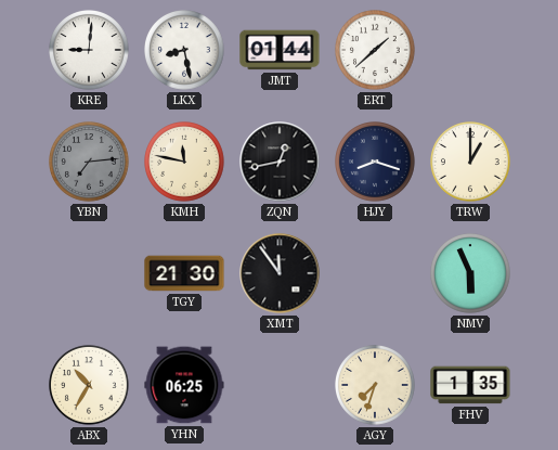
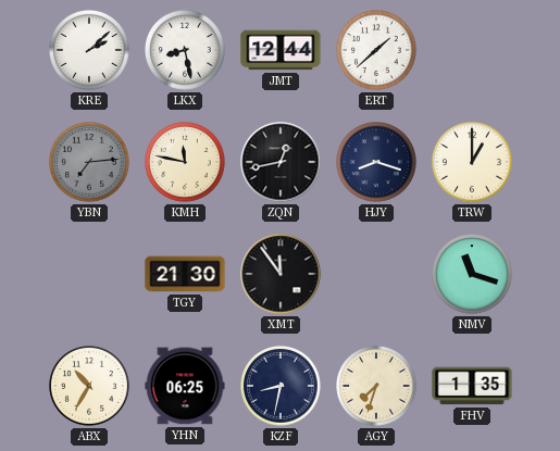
KRE: 9:01 -> 2:08
JMT: 01:44 -> 12:44
NMV: 5:56 -> 11:18
KZF: none -> 8:32
